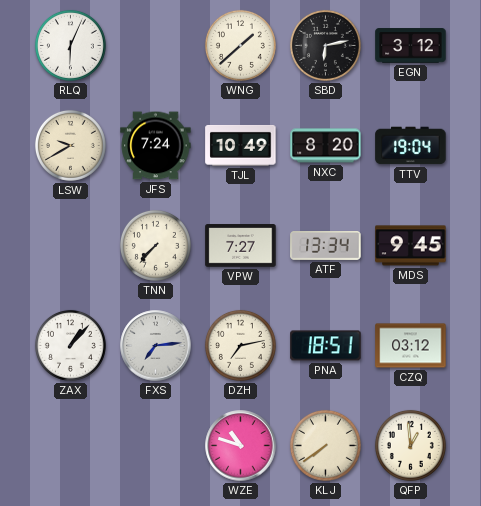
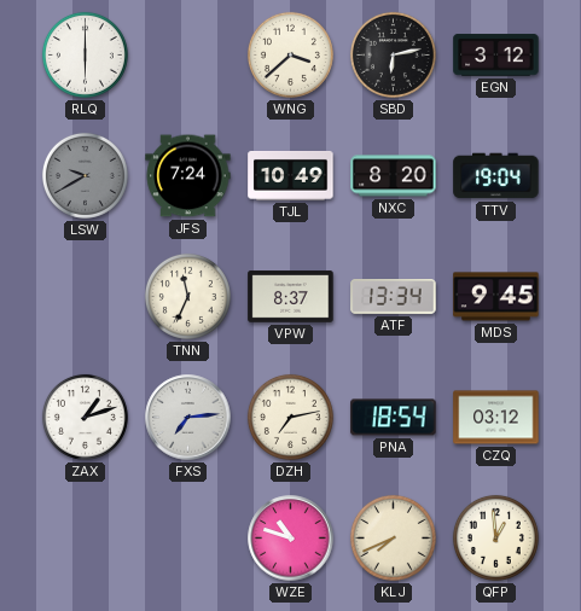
RLQ: 6:04 -> 6:00
WNG: 1:38 -> 3:38
LSW dial: cream -> grey
TNN: 7:37 -> 11:34
VPW: 7:27 -> 8:37
ZAX: 1:07 -> 1:12
PNA: 18:51 -> 18:54
KLJ: 7:39 -> 7:41
